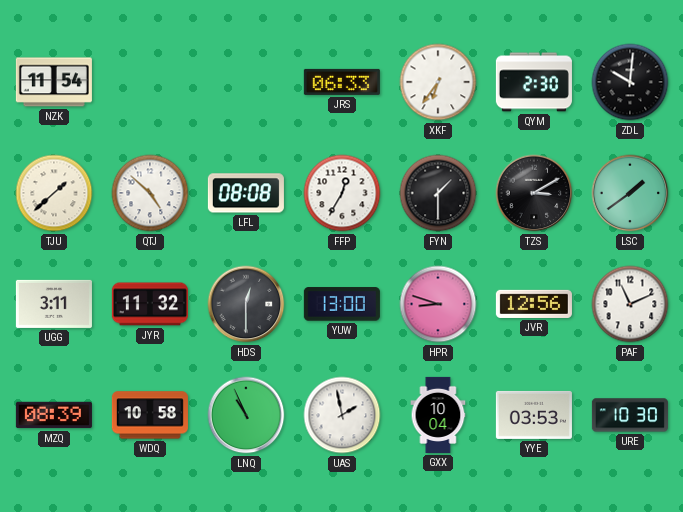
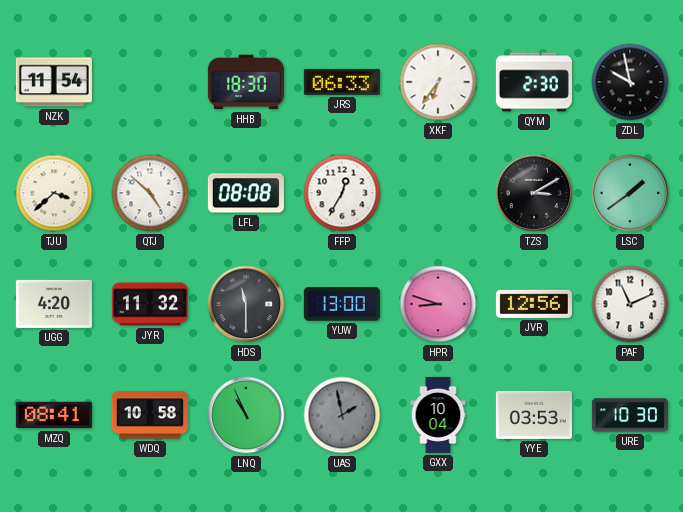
HHB: none -> 18:30
ZDL: 10:01 -> 9:58
TJU: 1:38 -> 3:38
FYN: 1:30 -> none
UGG: 3:11 -> 4:20
HDS: 12:30 -> 11:30
MZQ: 08:39 -> 08:41
UAS dial: white -> grey
